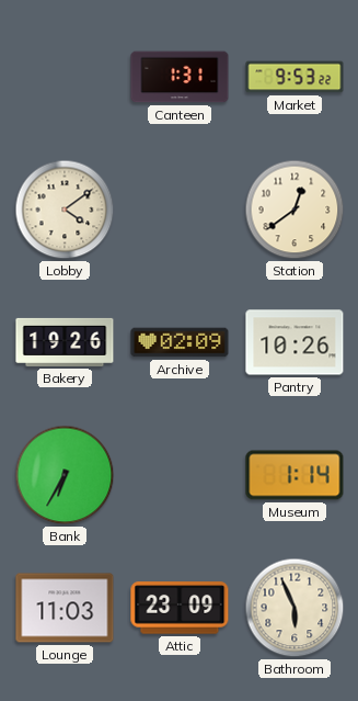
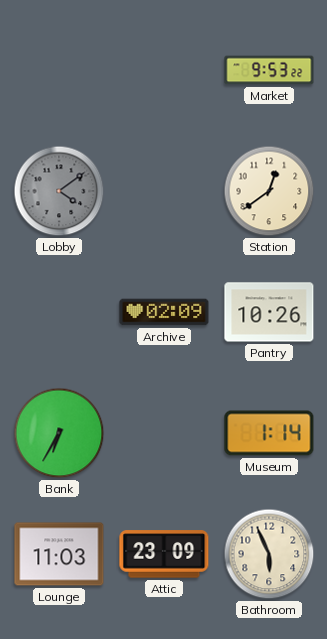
Canteen: 1:31 -> none
Lobby dial: cream -> grey
Bakery: 19:26 -> none
